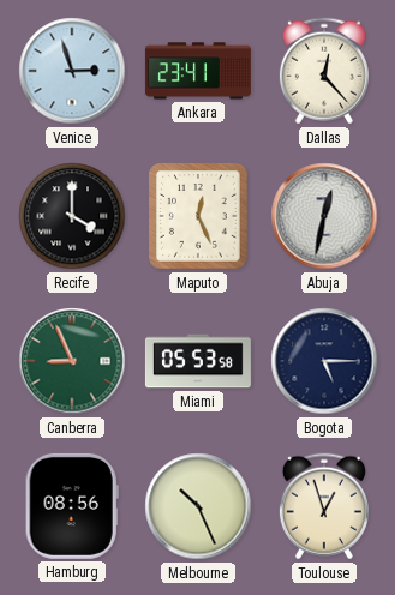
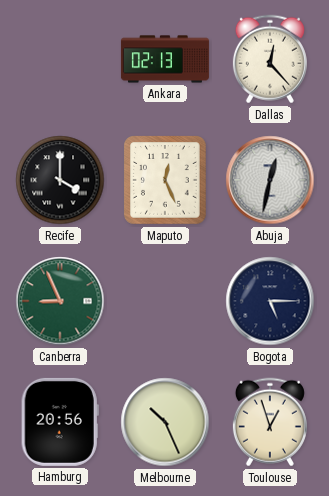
Venice: 2:57 -> none
Ankara: 23:41 -> 02:13
Miami: 05:53 -> none
Hamburg: 08:56 -> 20:56
